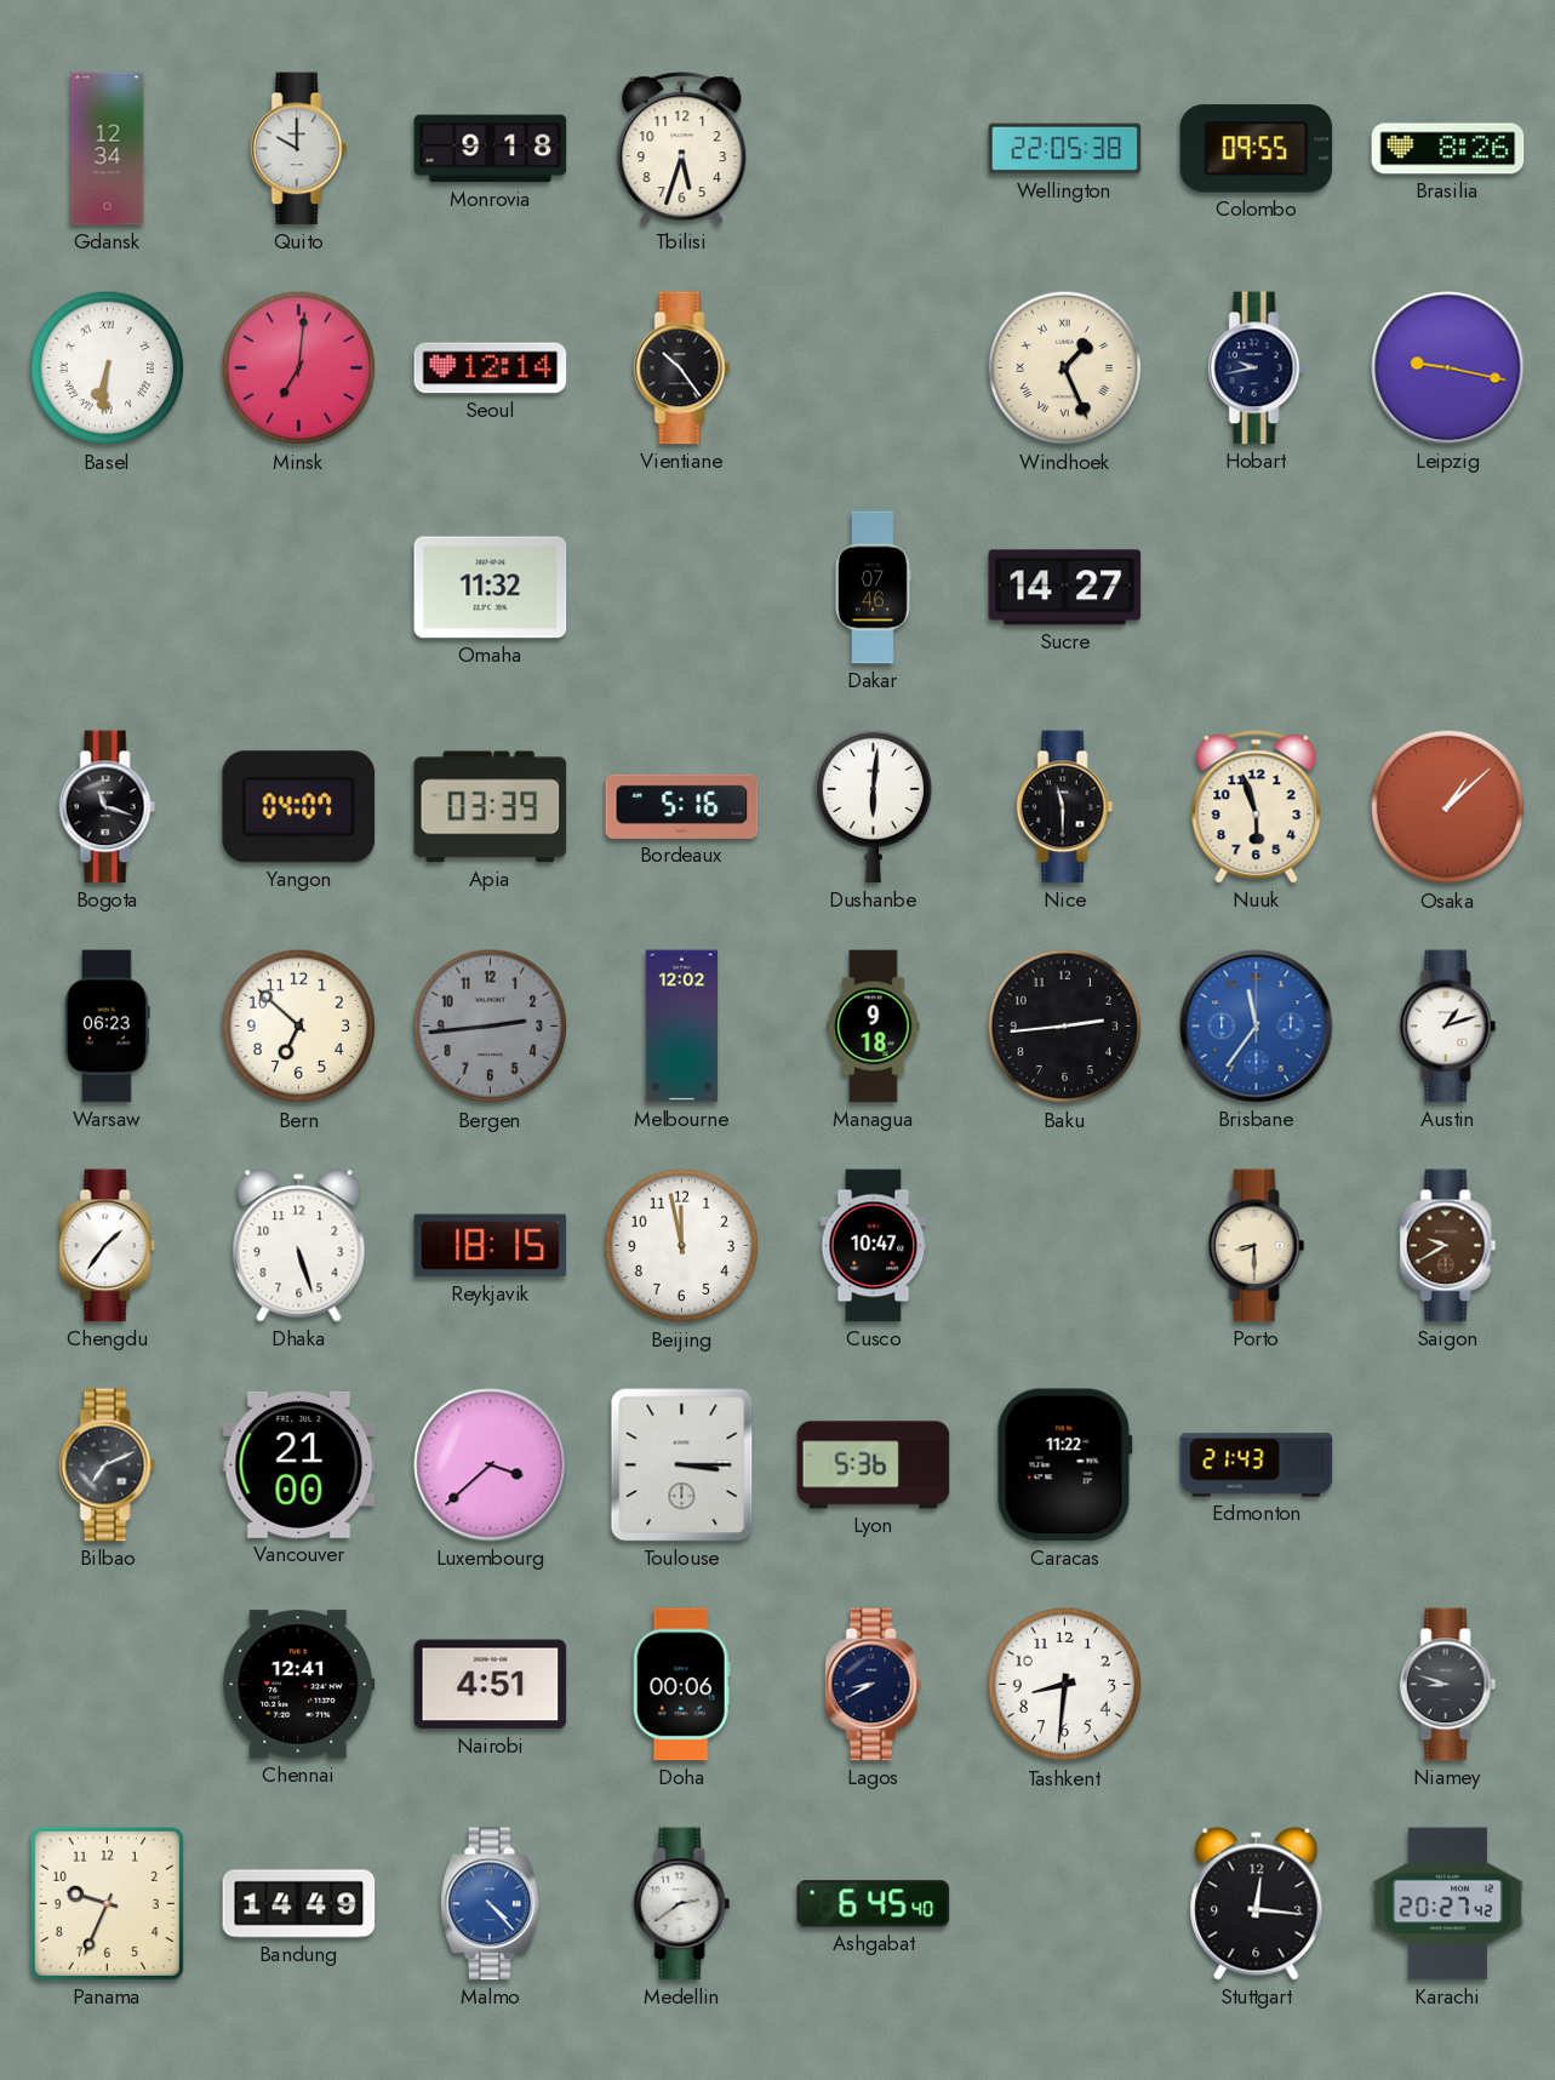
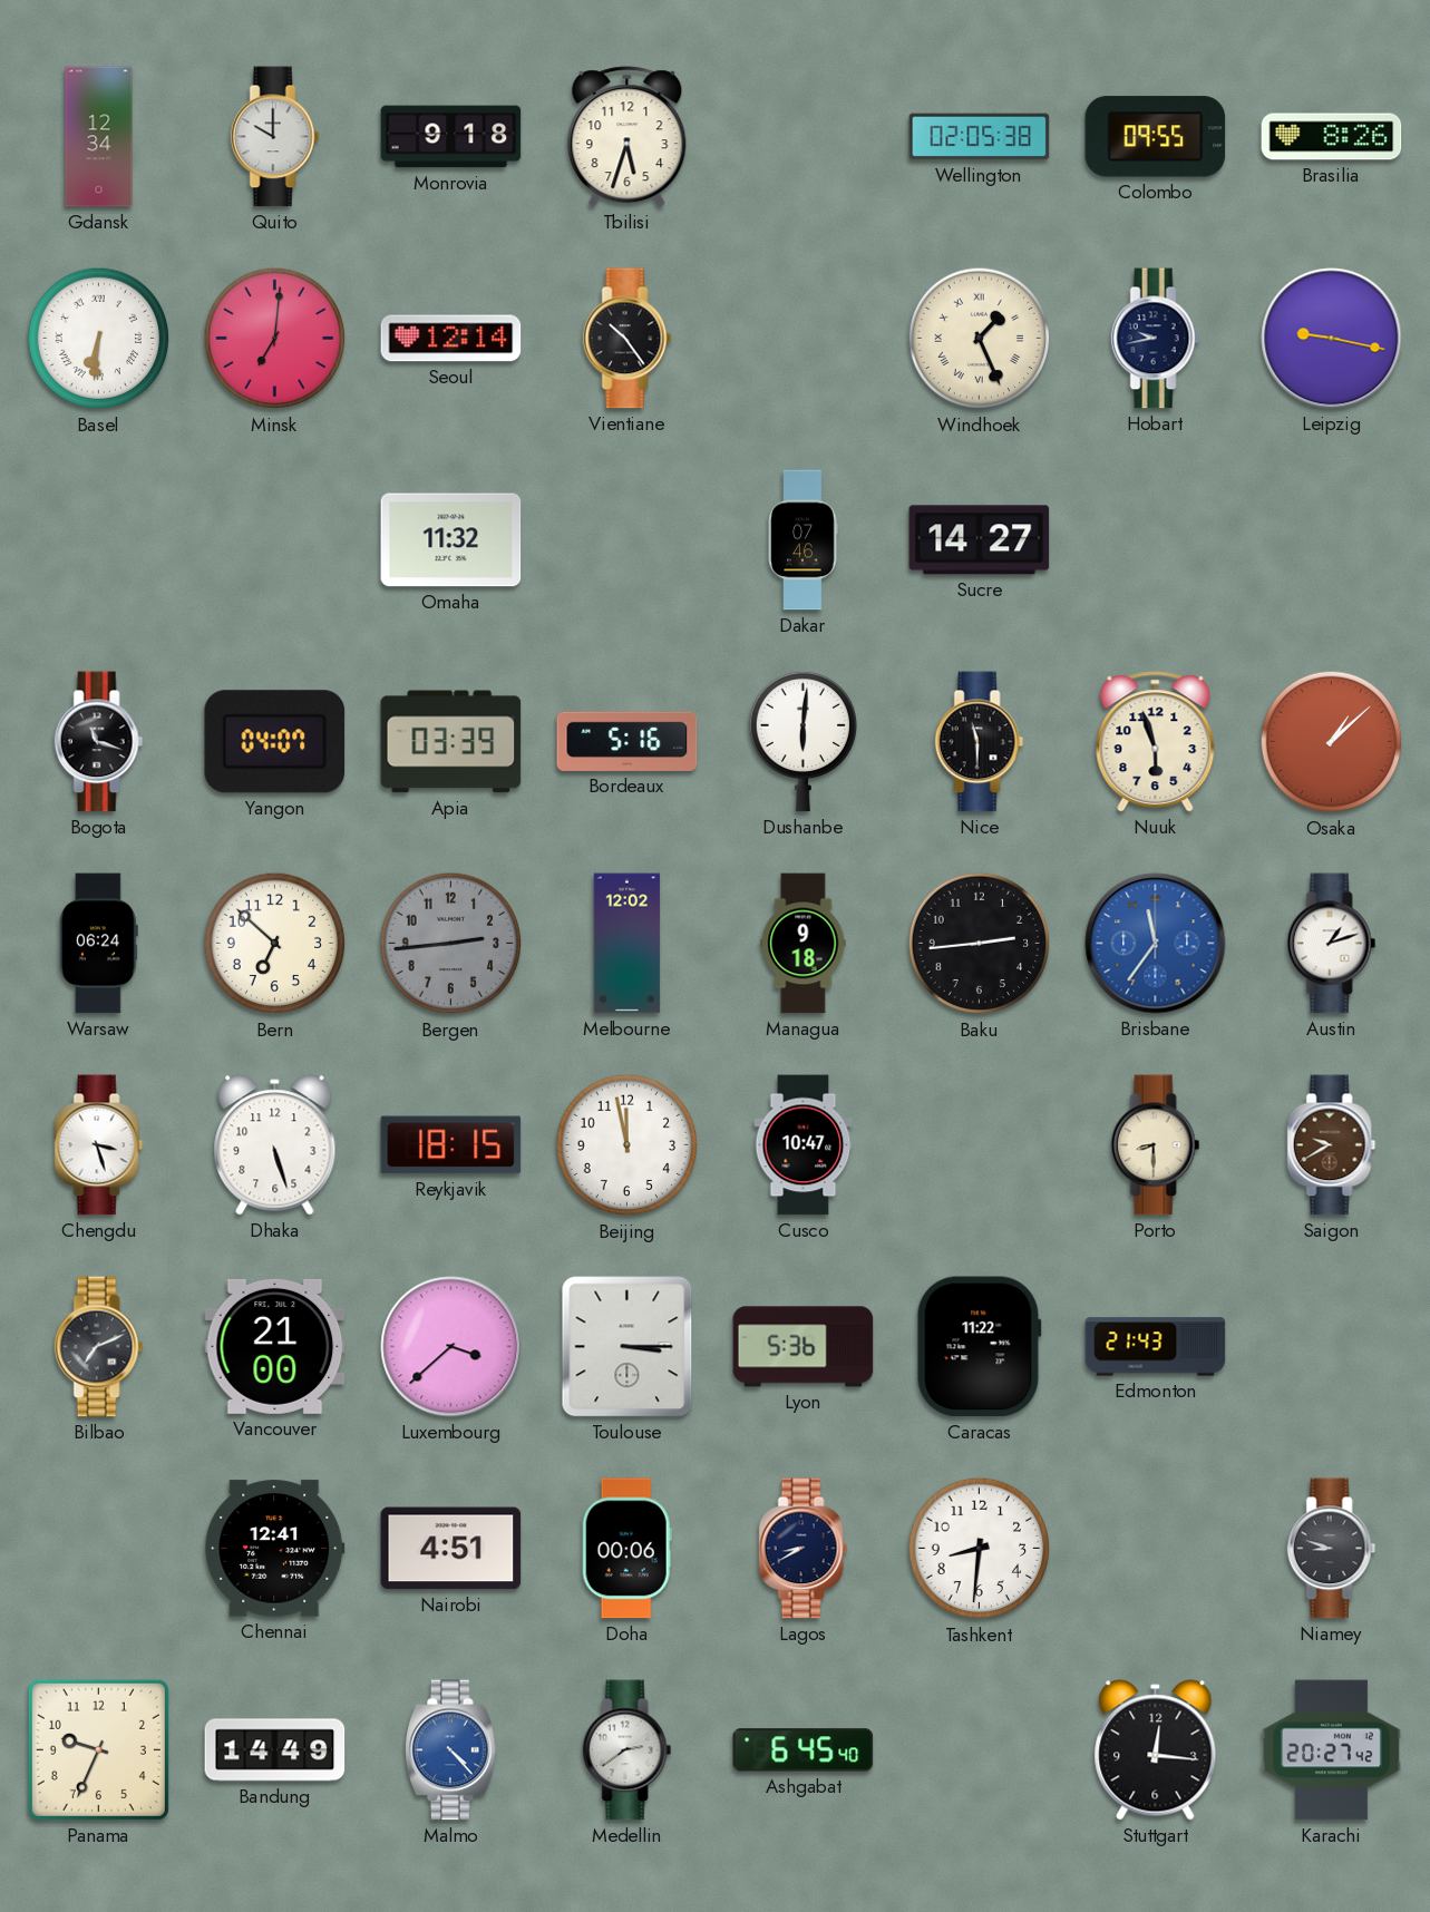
Wellington: 22:05 -> 02:05
Warsaw: 06:23 -> 06:24
Chengdu: 1:36 -> 3:27
